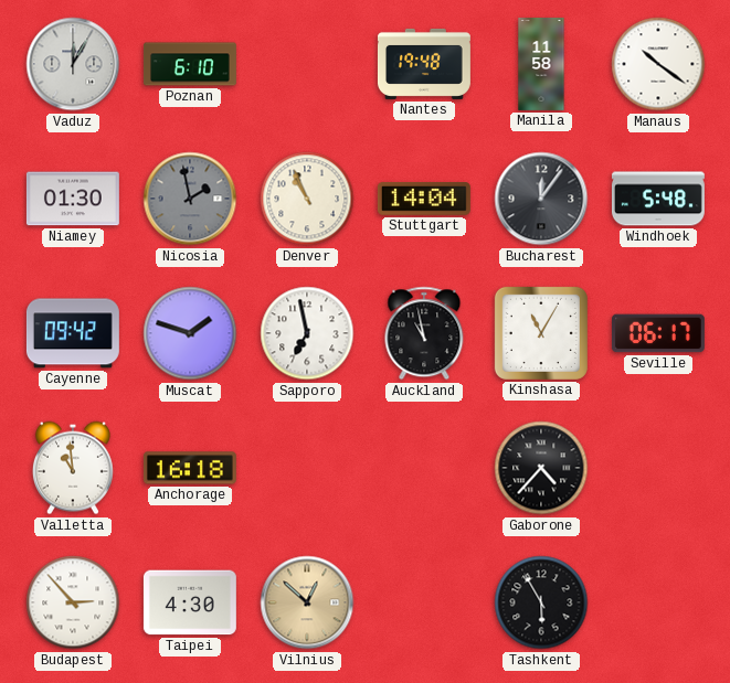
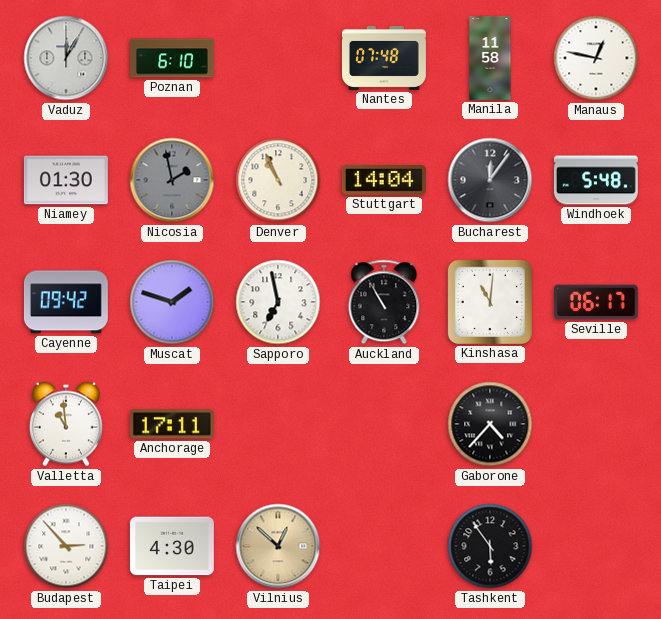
Nantes: 19:48 -> 07:48
Manaus: 10:21 -> 12:47
Auckland: 10:58 -> 10:55
Kinshasa: 11:05 -> 11:01
Anchorage: 16:18 -> 17:11
Tashkent: 5:55 -> 5:54
